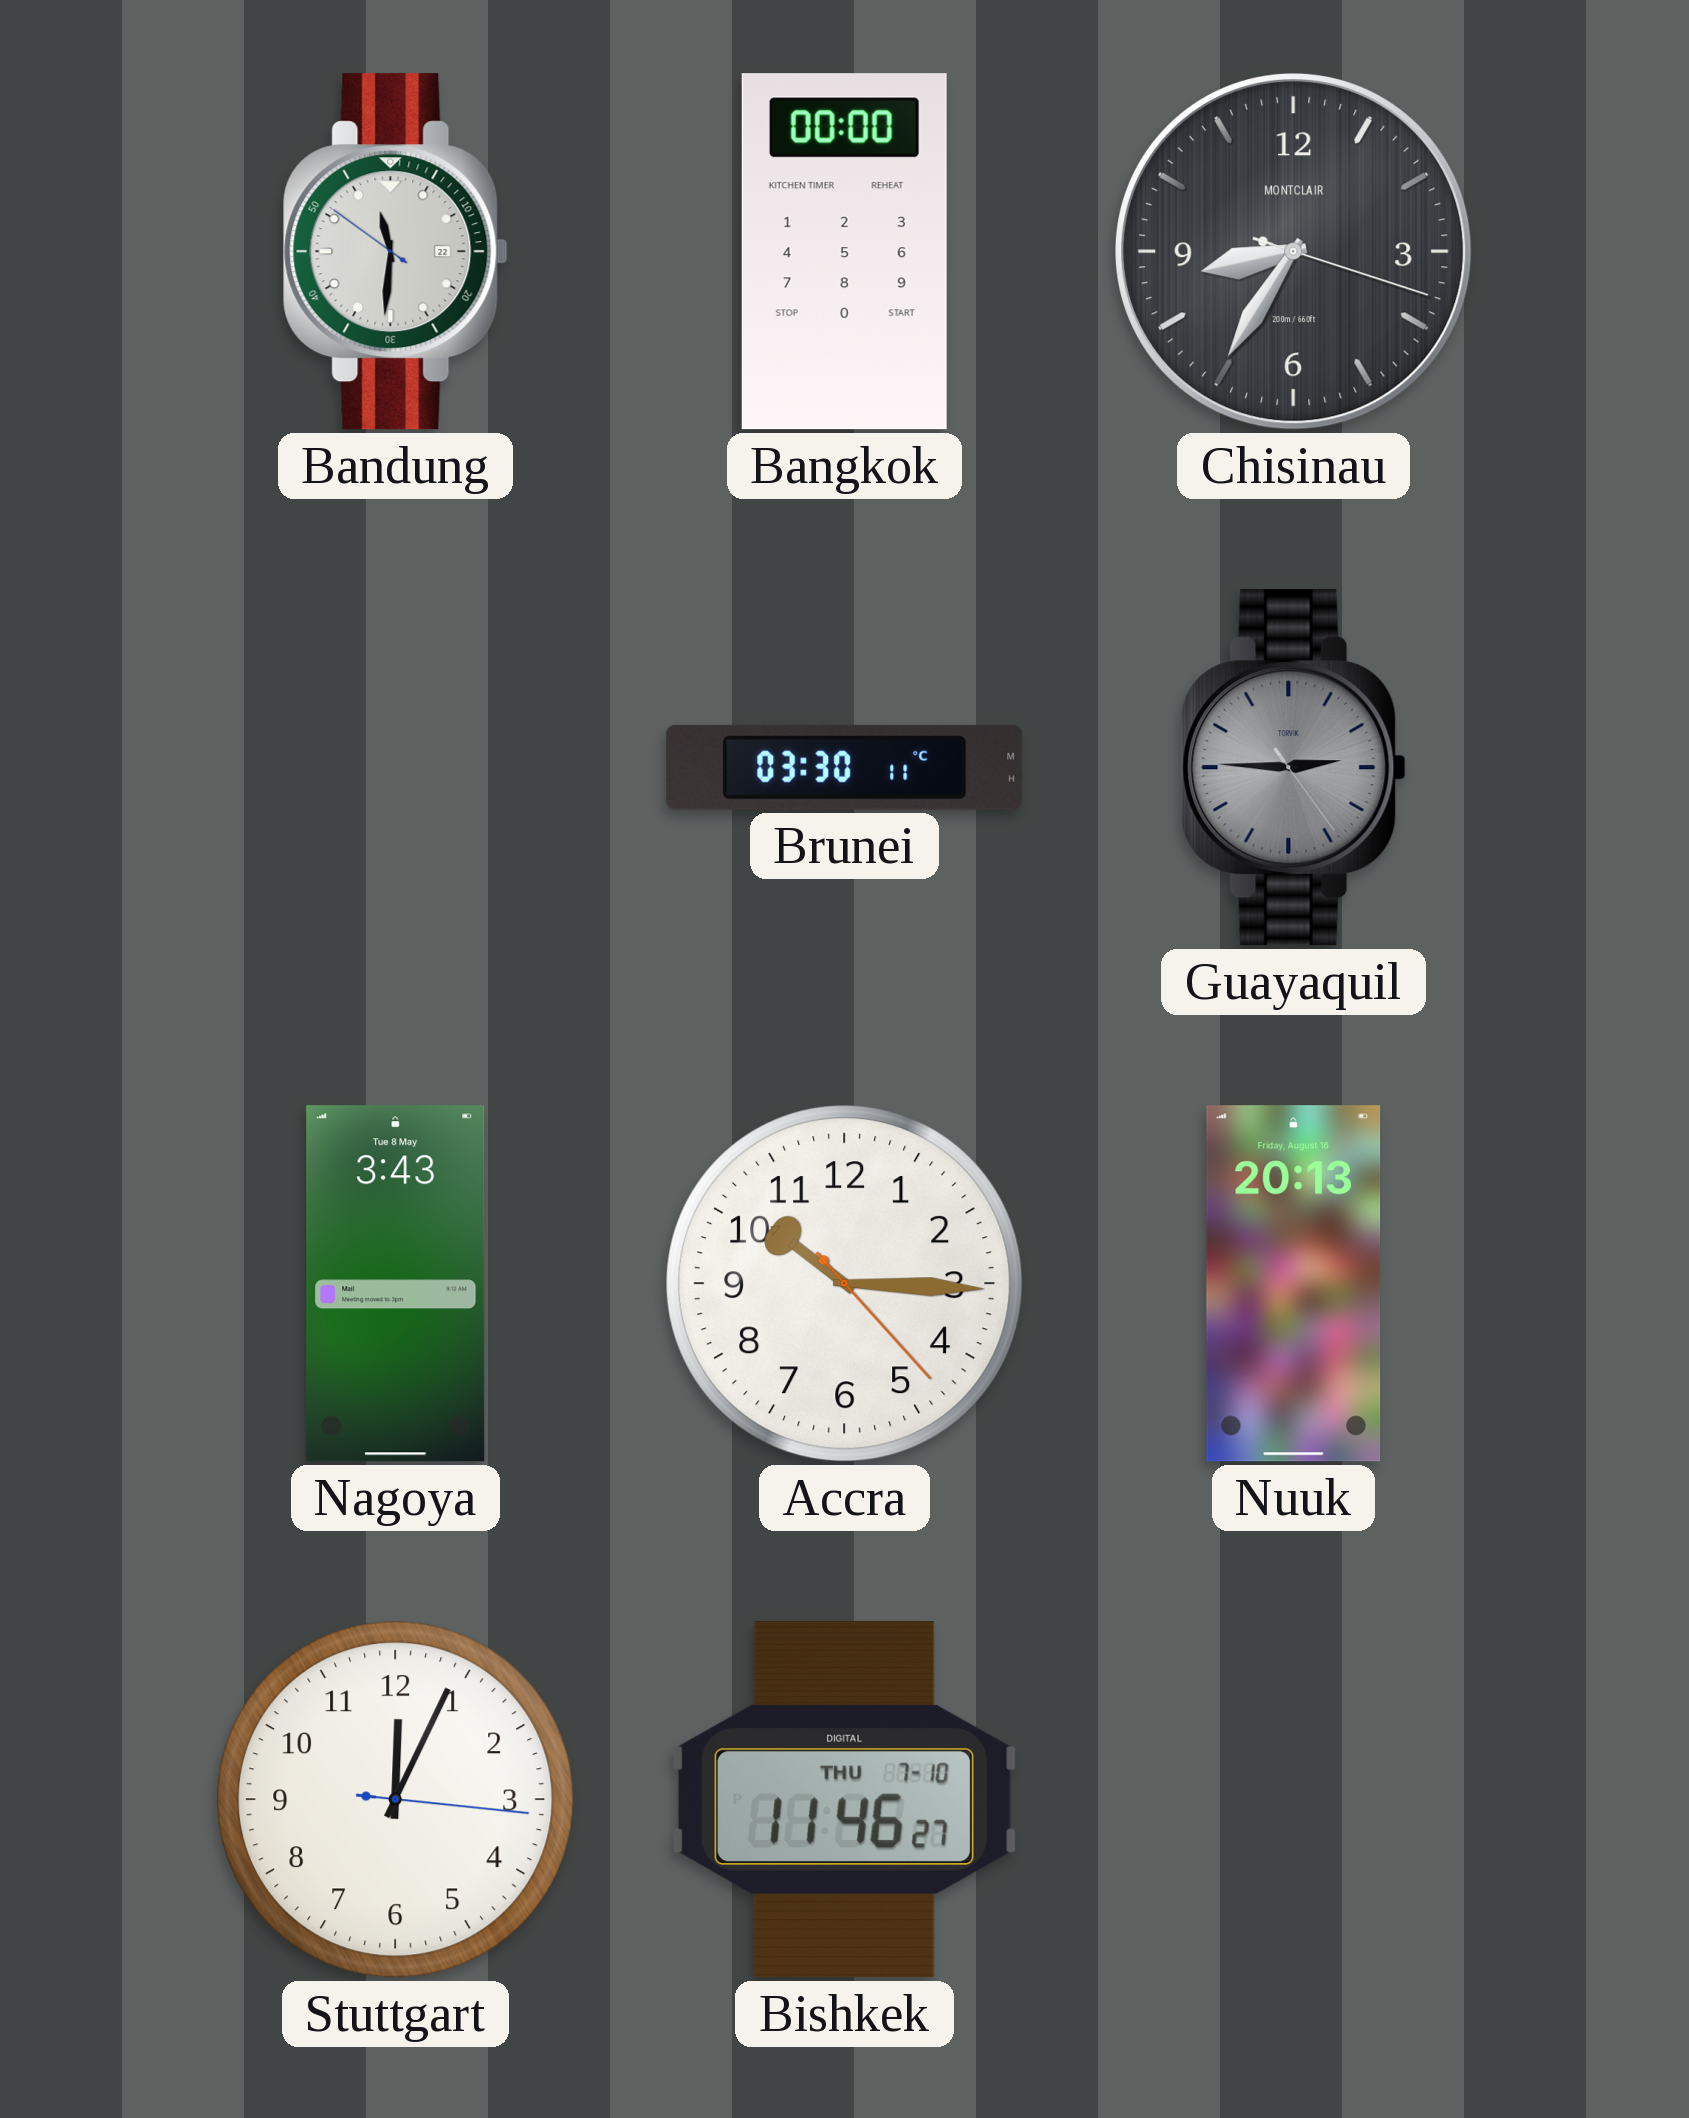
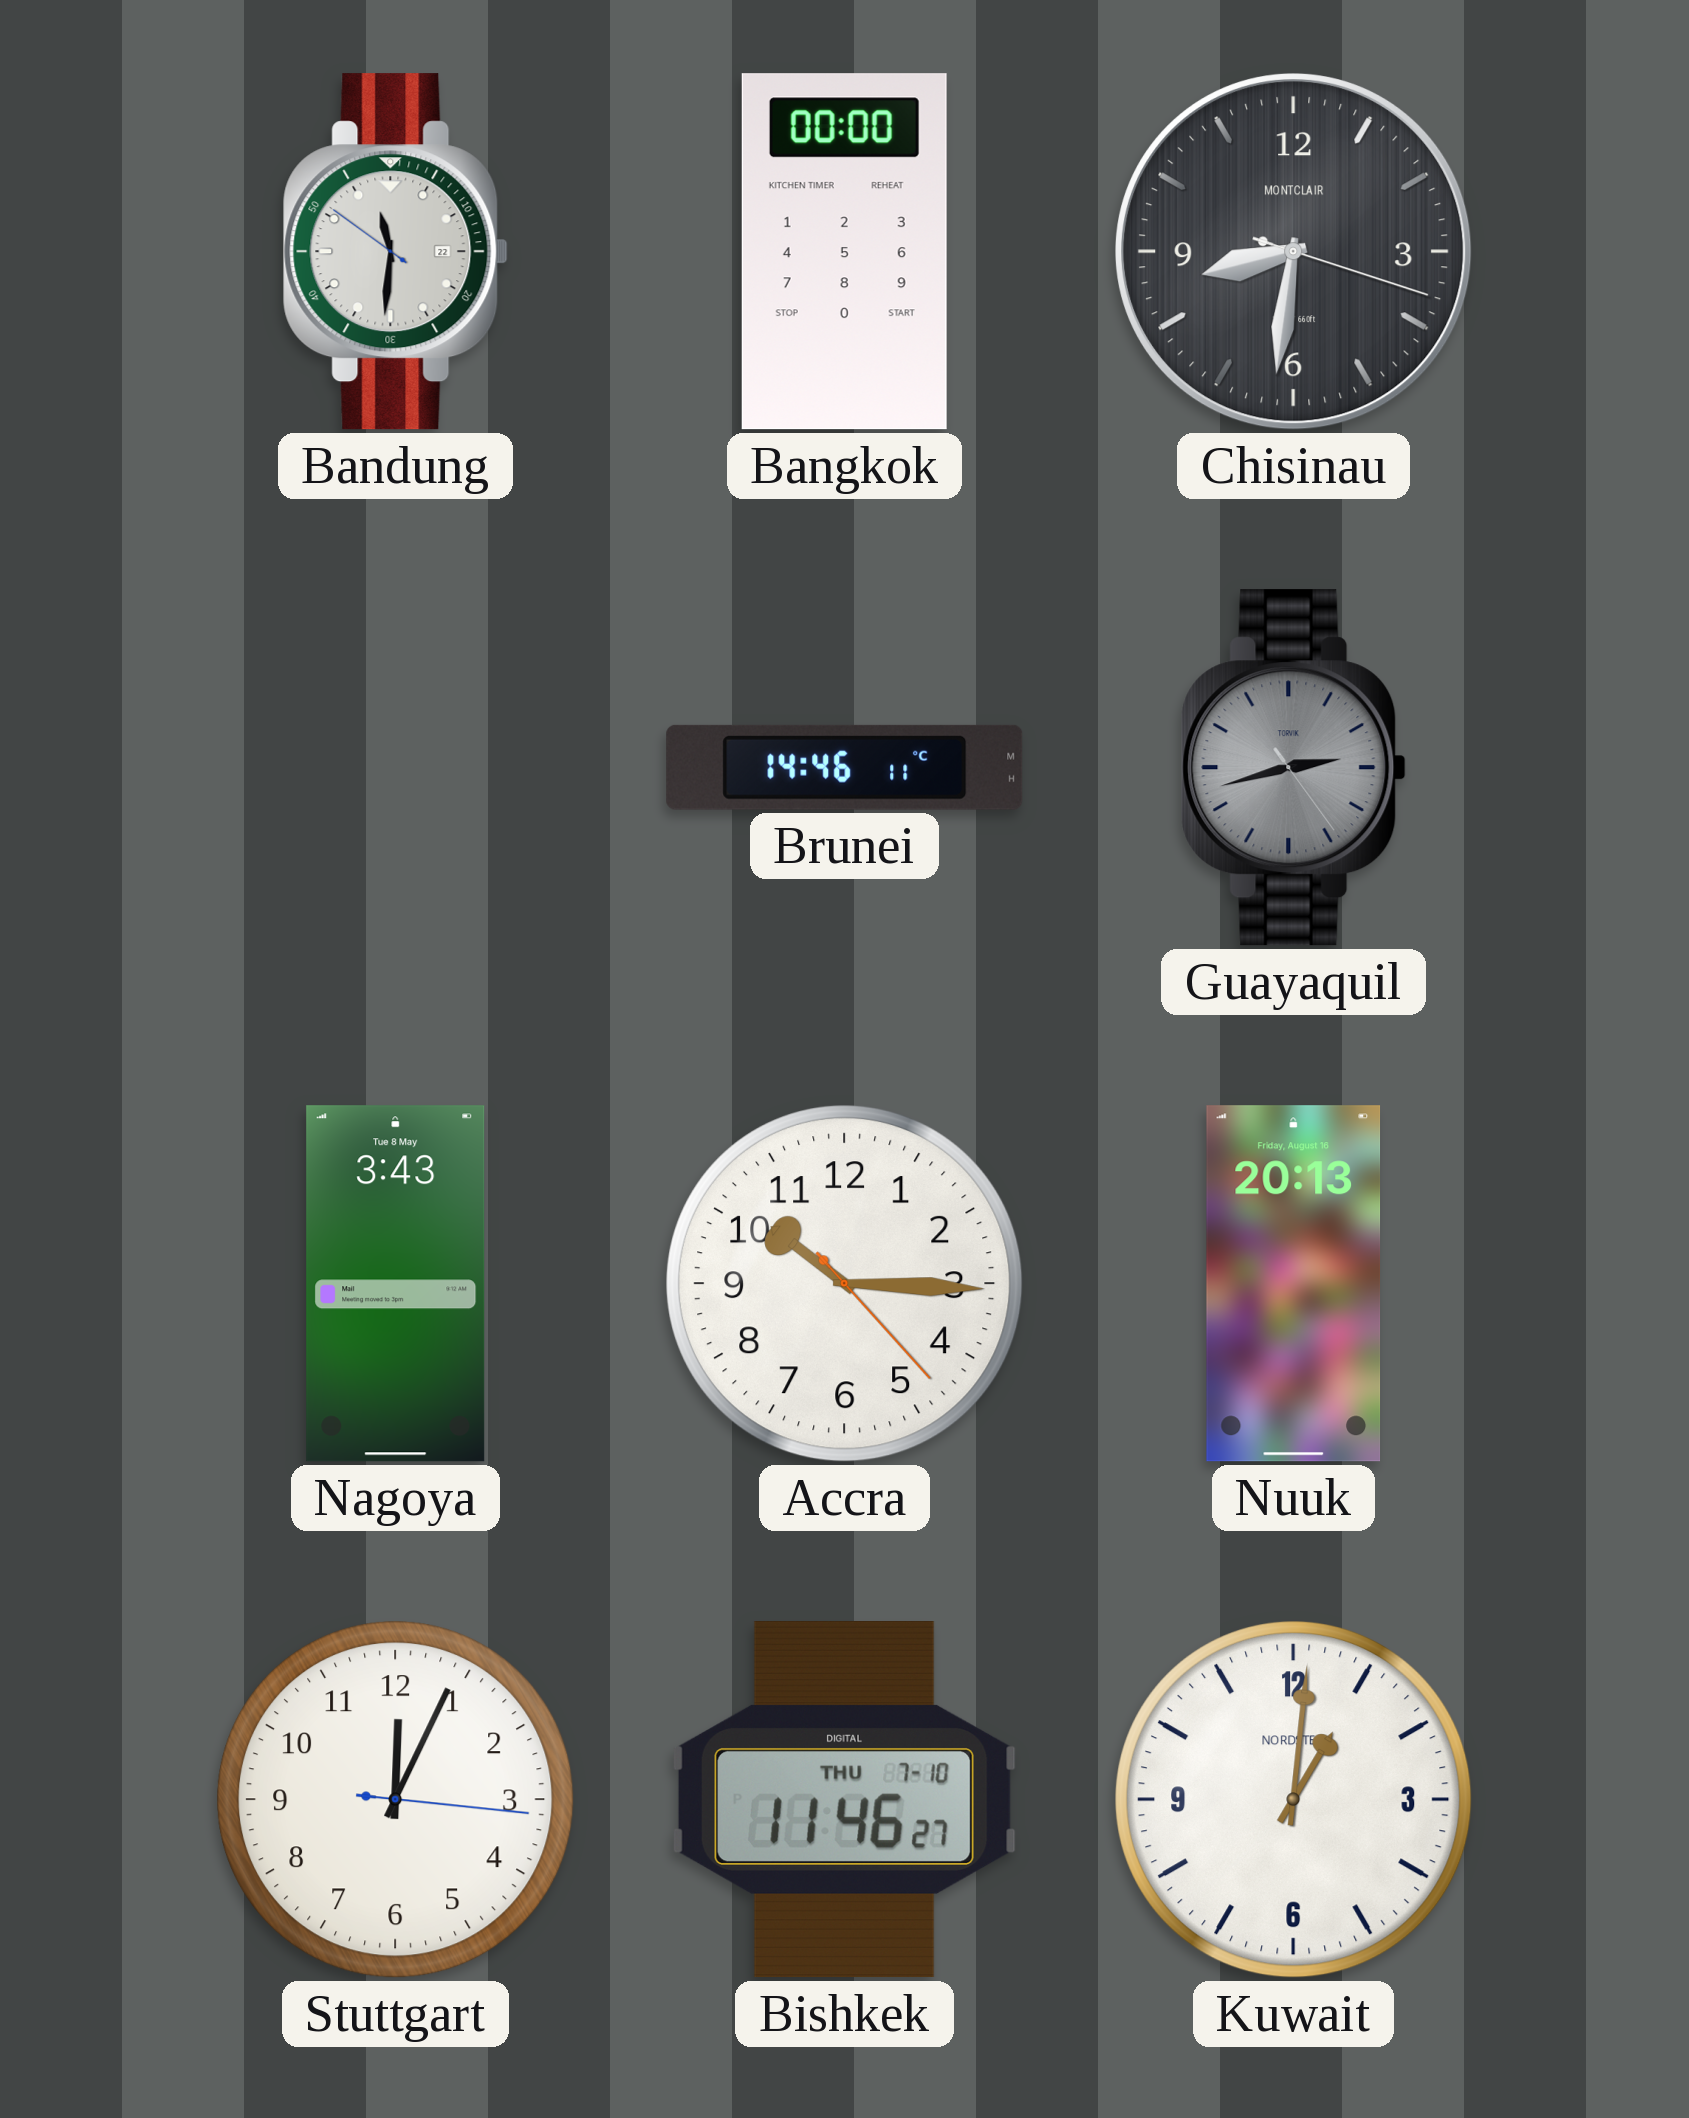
Chisinau: 8:35 -> 8:31
Brunei: 03:30 -> 14:46
Guayaquil: 2:45 -> 2:42
Kuwait: none -> 1:01
